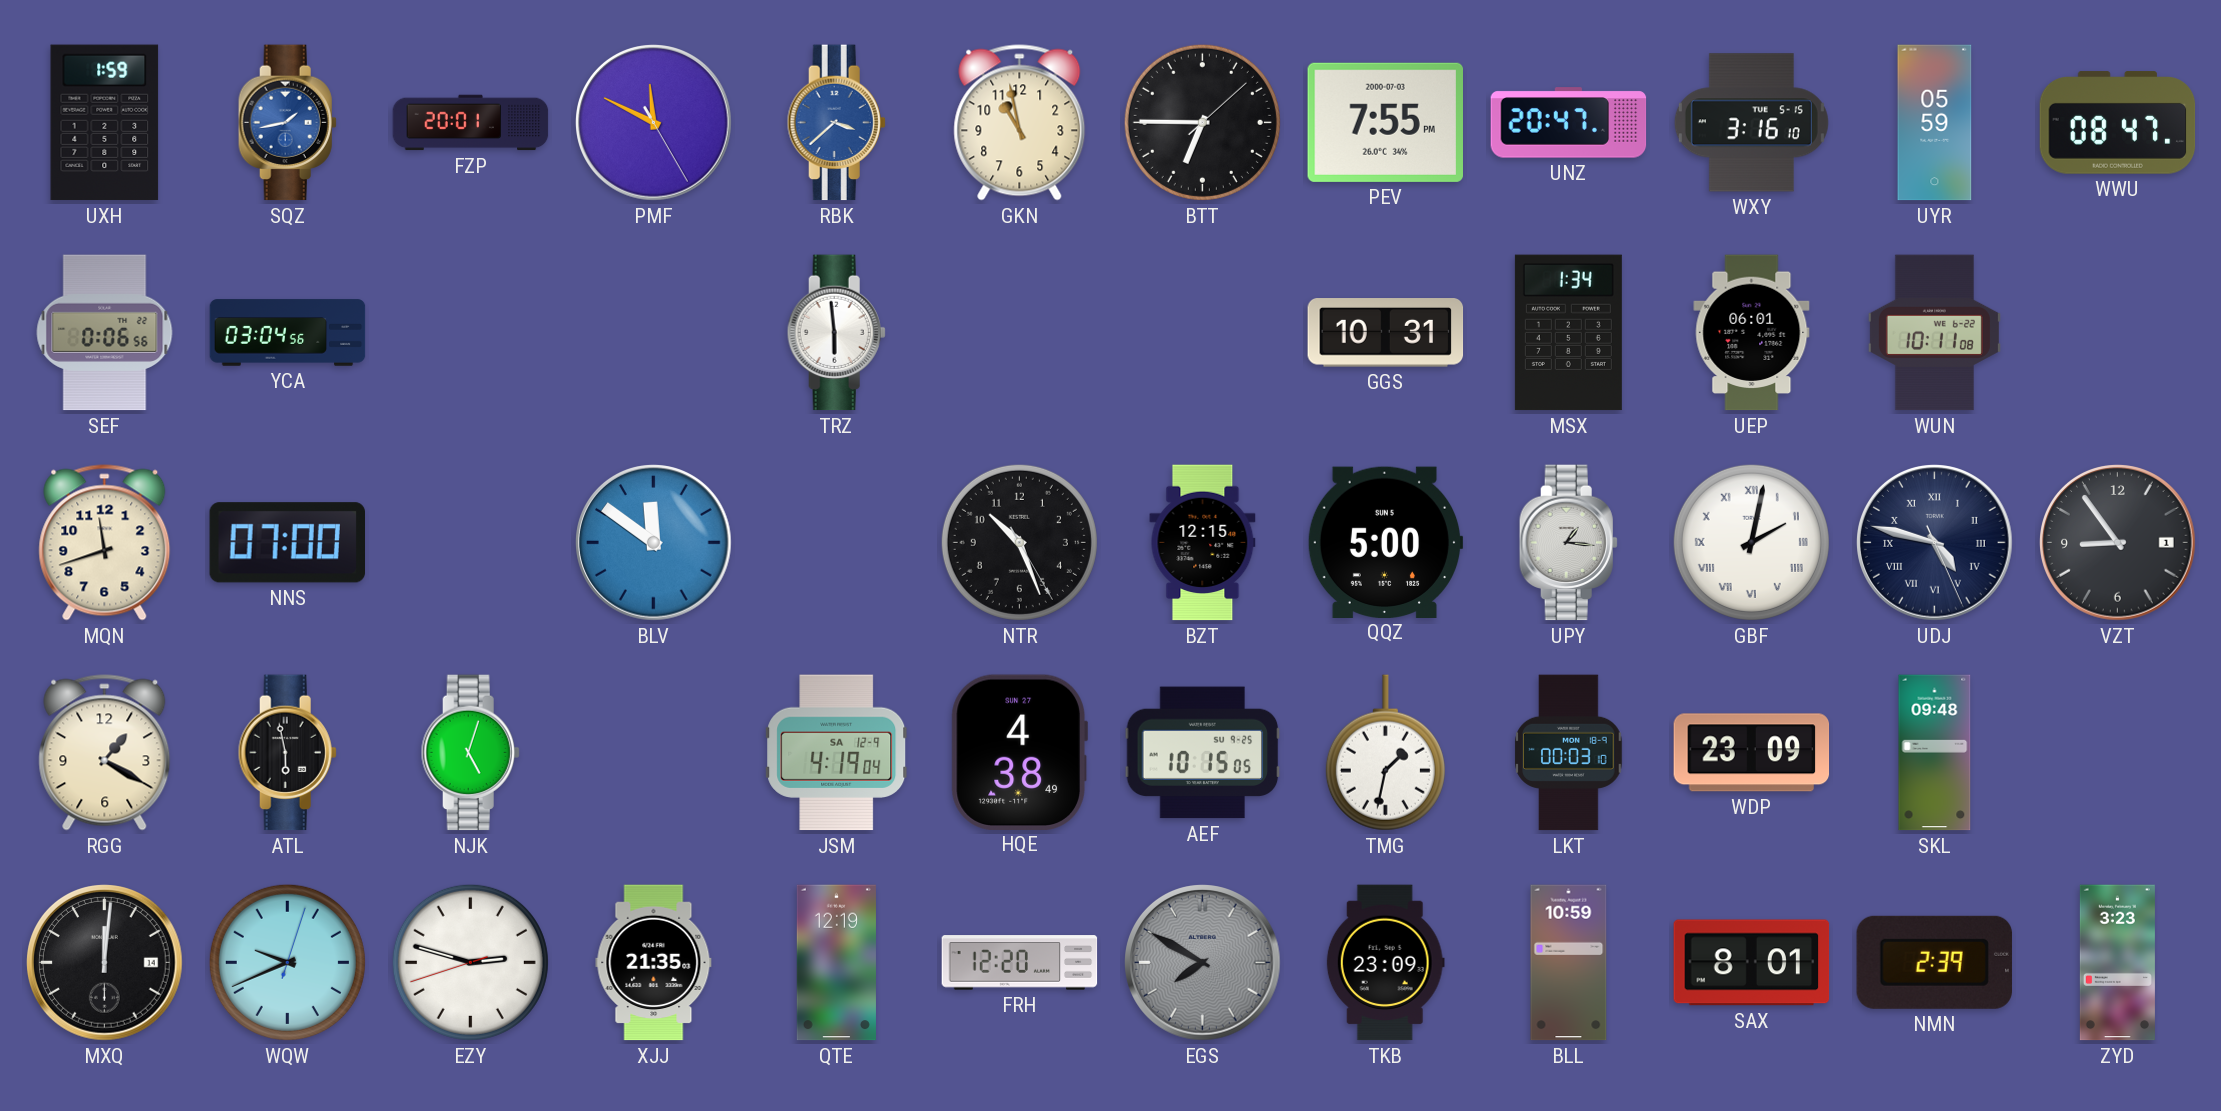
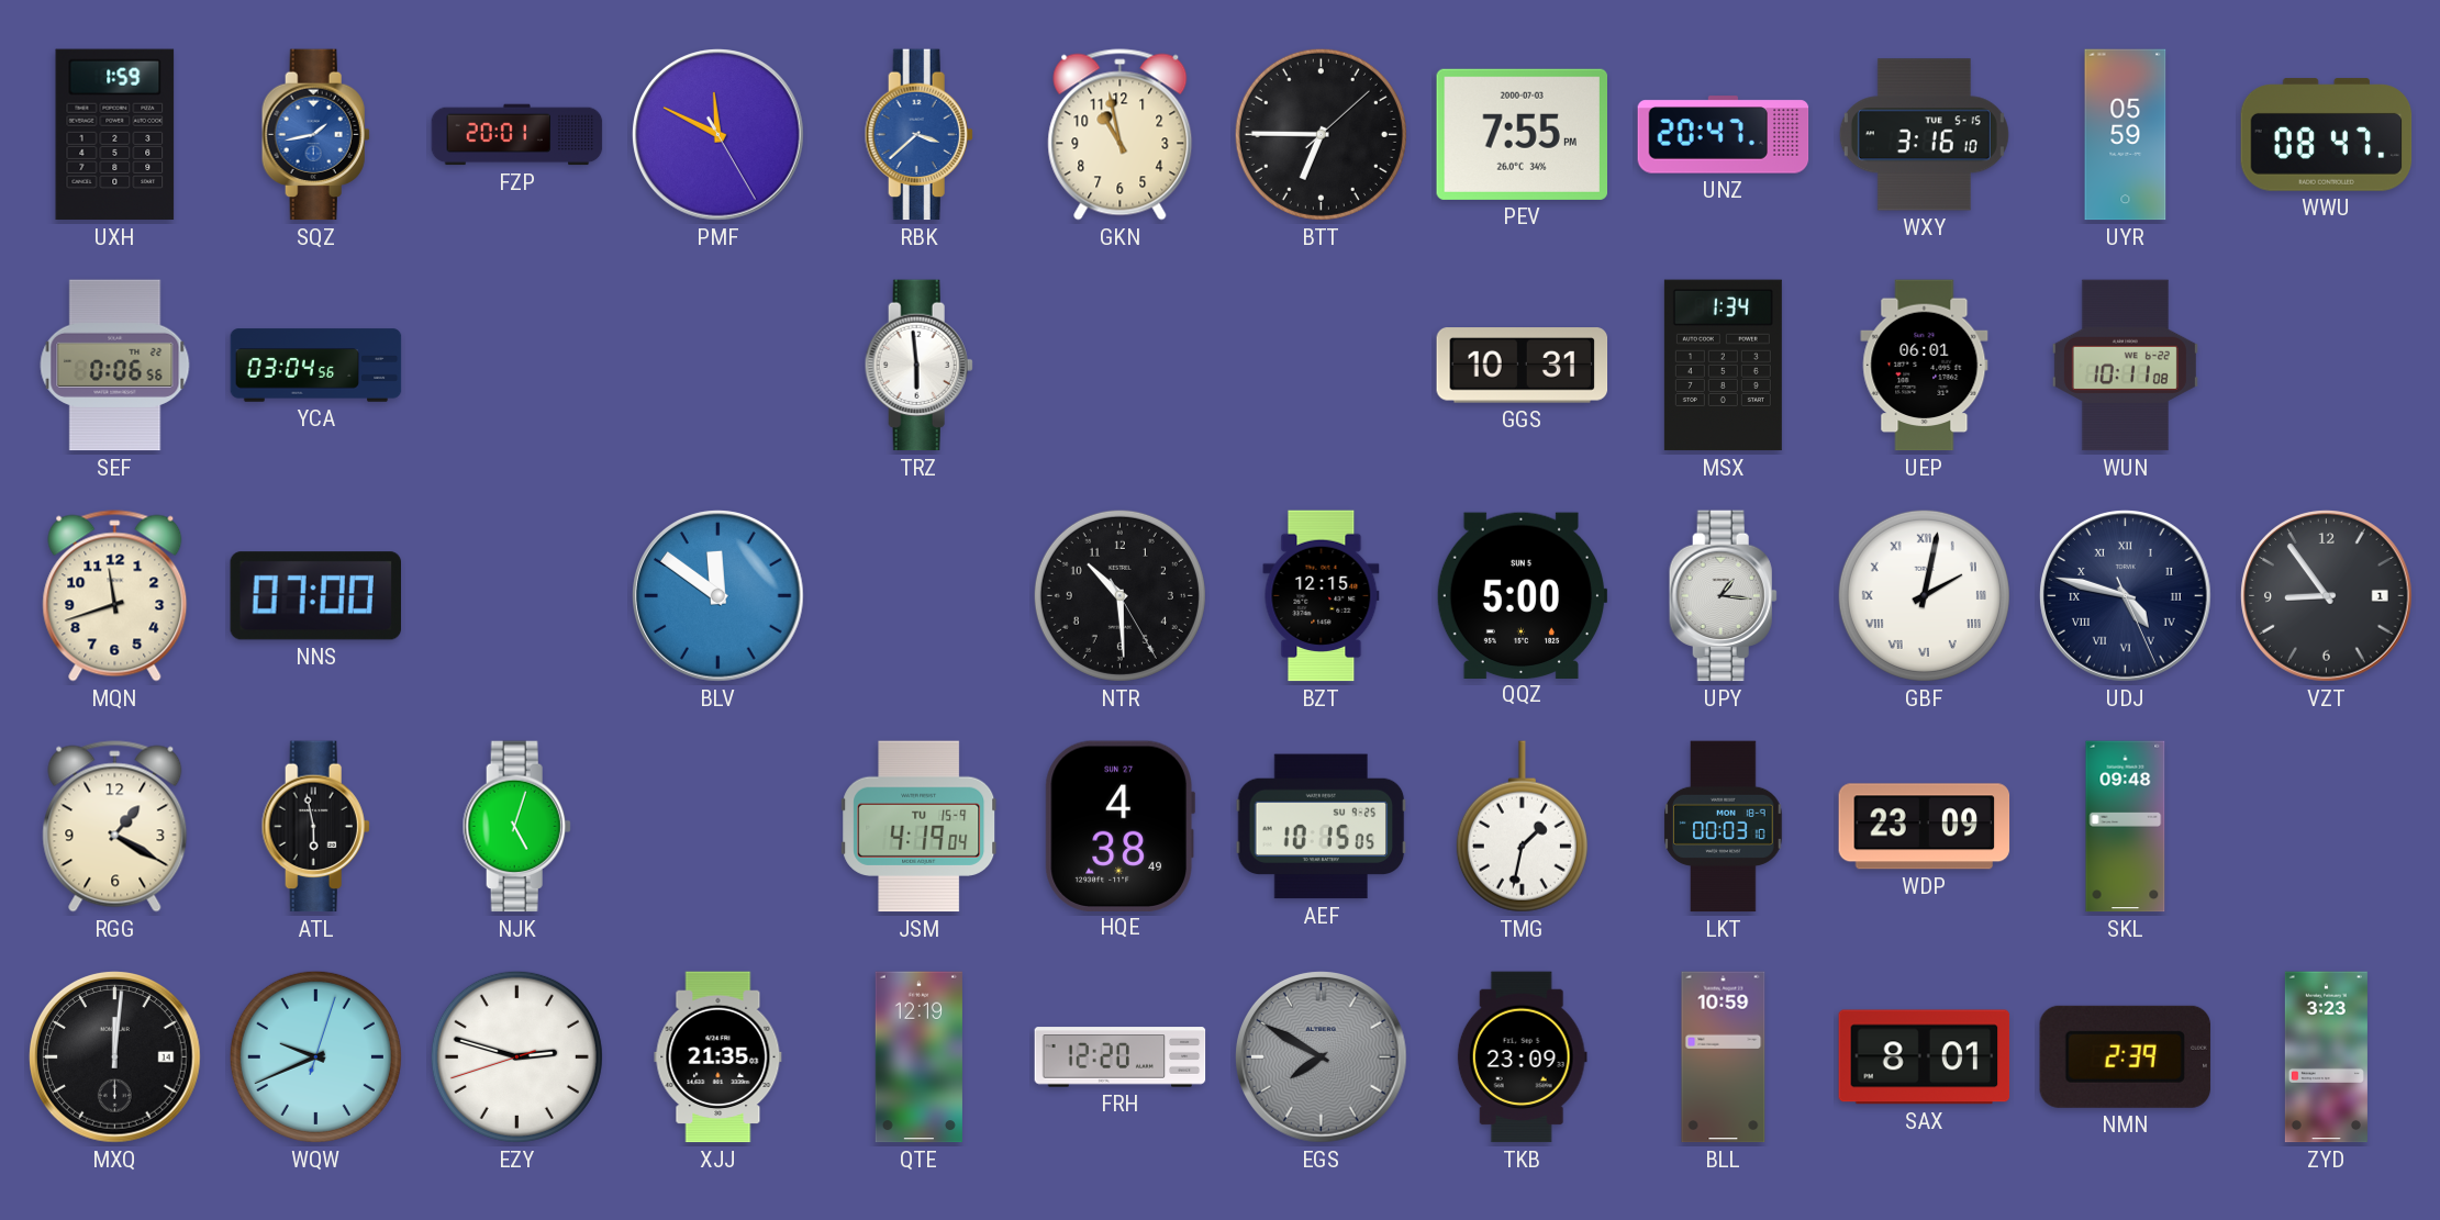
NTR: 10:26 -> 10:29
JSM date: SA 12-9 -> TU 15-9
